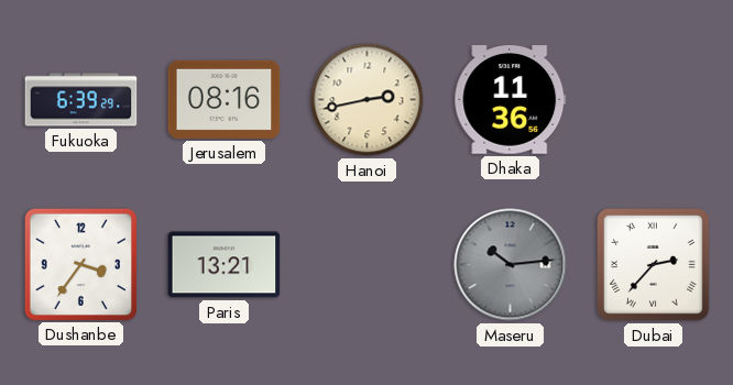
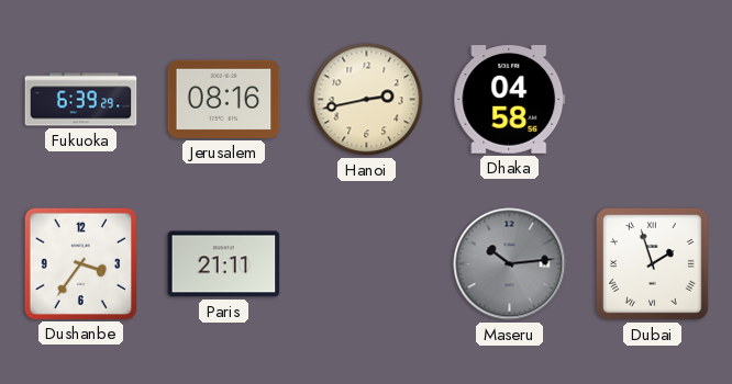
Dhaka: 11:36 -> 04:58
Paris: 13:21 -> 21:11
Dubai: 2:37 -> 1:57
